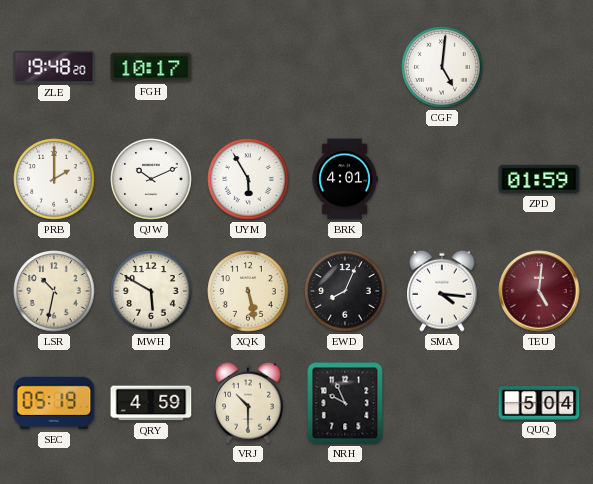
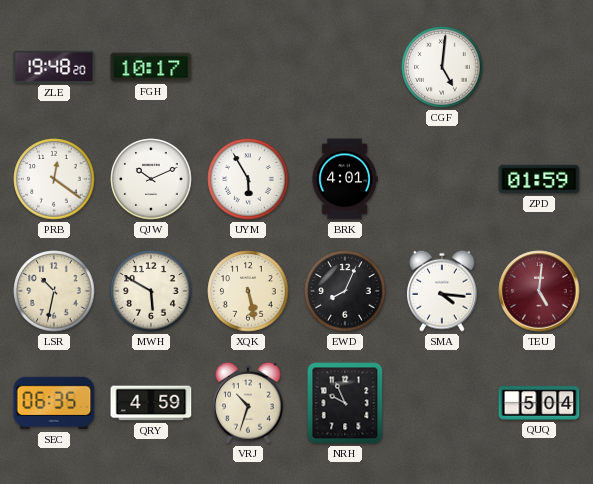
PRB: 2:00 -> 12:21
SEC: 05:19 -> 06:35
VRJ: 10:30 -> 10:33
